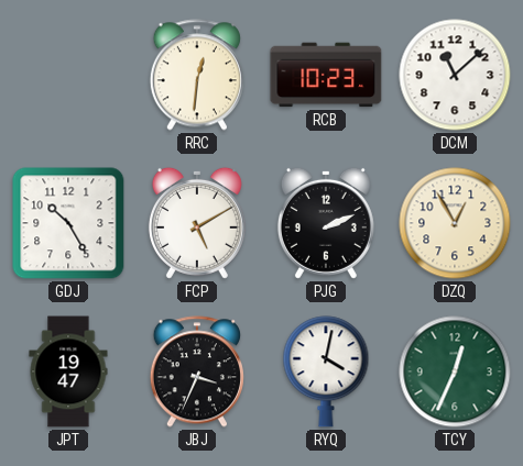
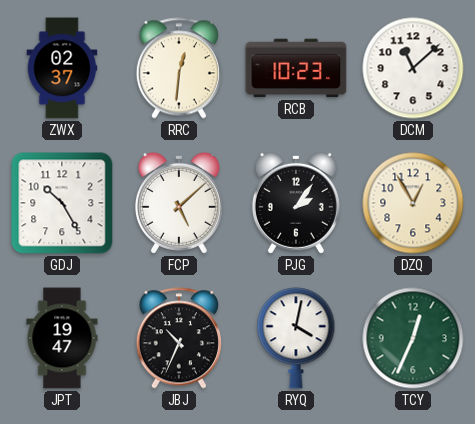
ZWX: none -> 02:37
FCP: 5:10 -> 5:08
PJG: 2:11 -> 2:06
JBJ: 3:34 -> 10:34
